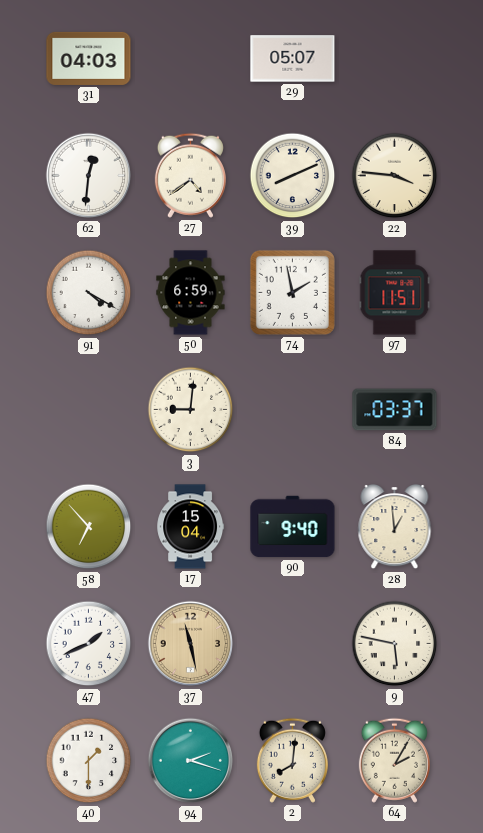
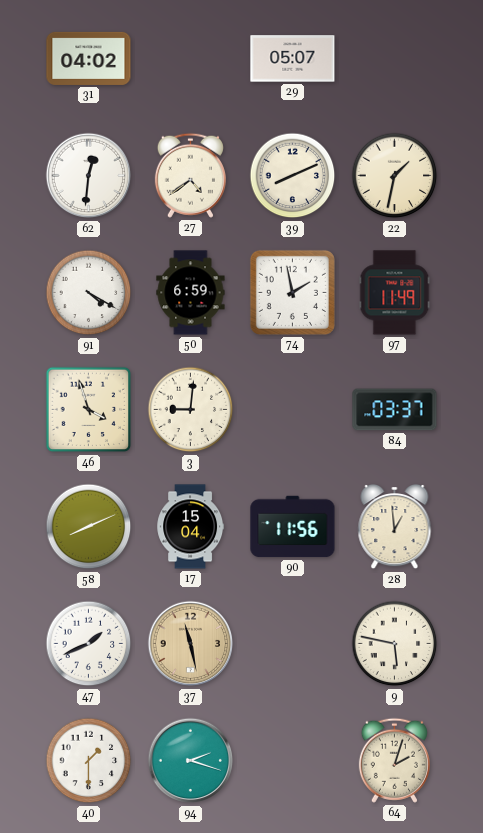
31: 04:03 -> 04:02
22: 3:46 -> 1:32
97: 11:51 -> 11:49
46: none -> 3:57
58: 6:53 -> 8:11
90: 9:40 -> 11:56
2: 8:01 -> none
64: 2:05 -> 2:03
